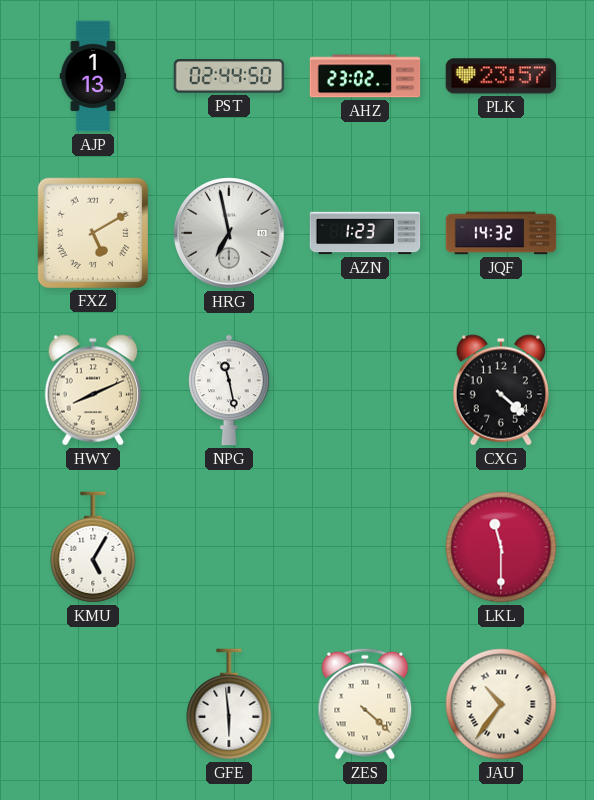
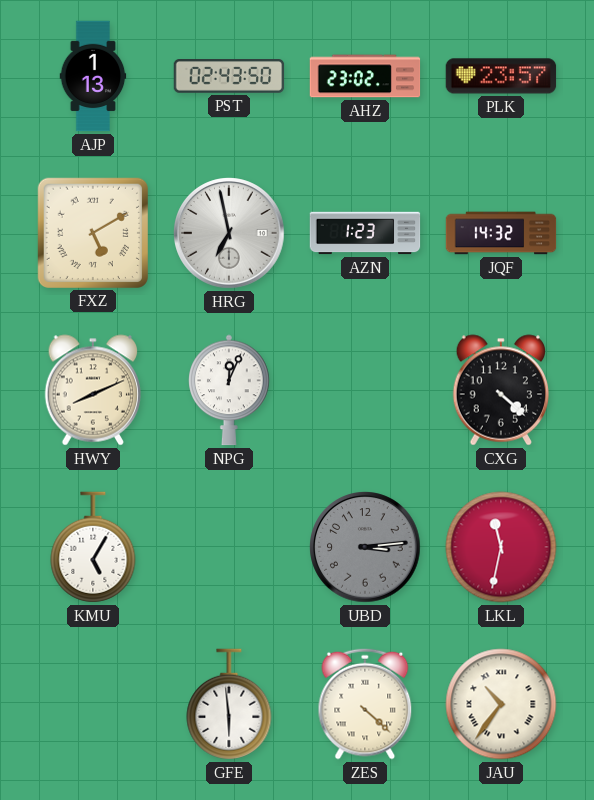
PST: 02:44 -> 02:43
NPG: 11:28 -> 12:04
UBD: none -> 3:14
LKL: 11:30 -> 11:32
